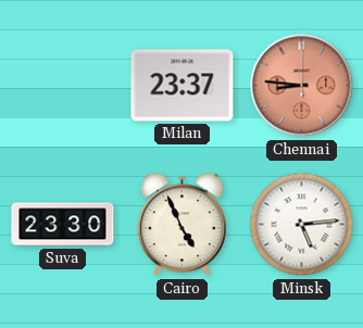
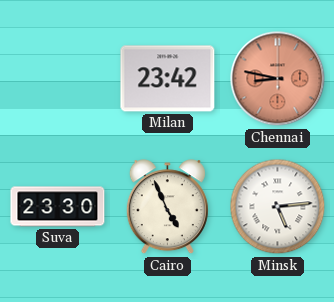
Milan: 23:37 -> 23:42
Chennai: 8:46 -> 8:47
